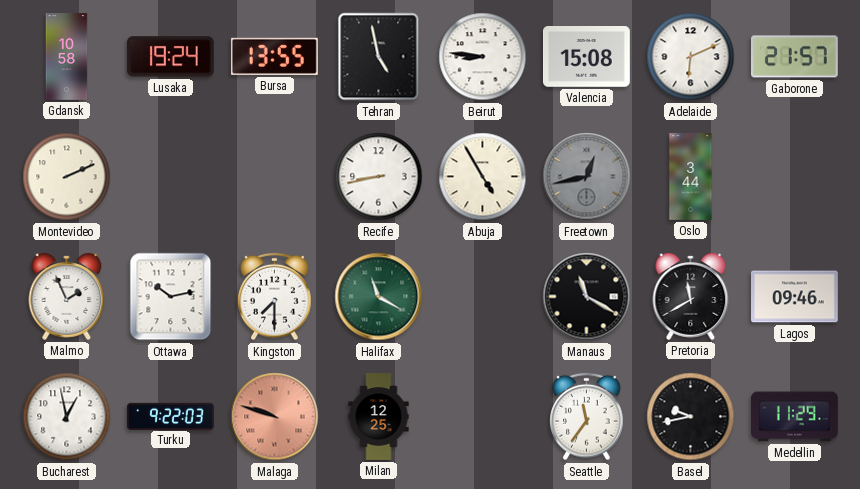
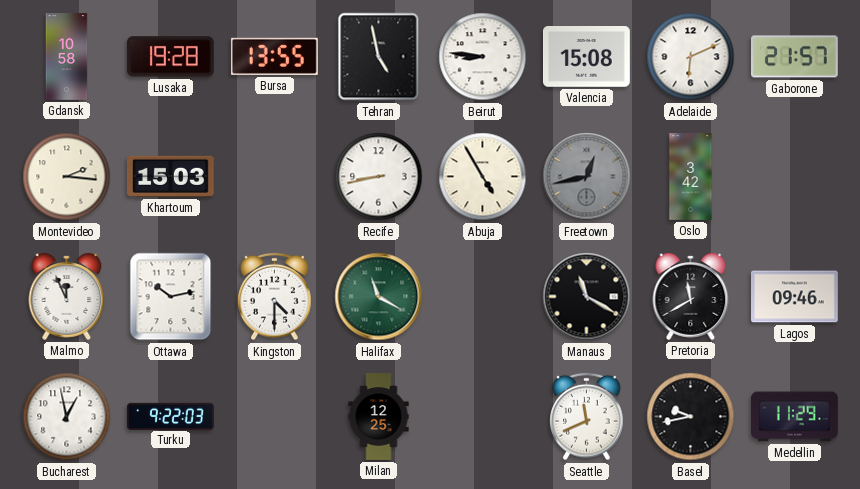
Lusaka: 19:24 -> 19:28
Montevideo: 2:11 -> 2:16
Khartoum: none -> 15:03
Oslo: 3:44 -> 3:42
Malmo: 1:56 -> 11:56
Kingston: 7:30 -> 4:30
Malaga: 9:48 -> none
Seattle: 11:36 -> 11:41
